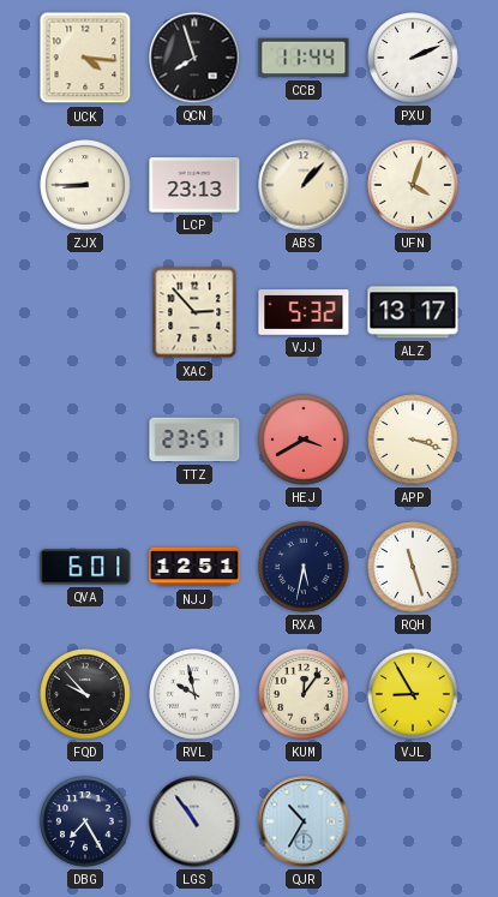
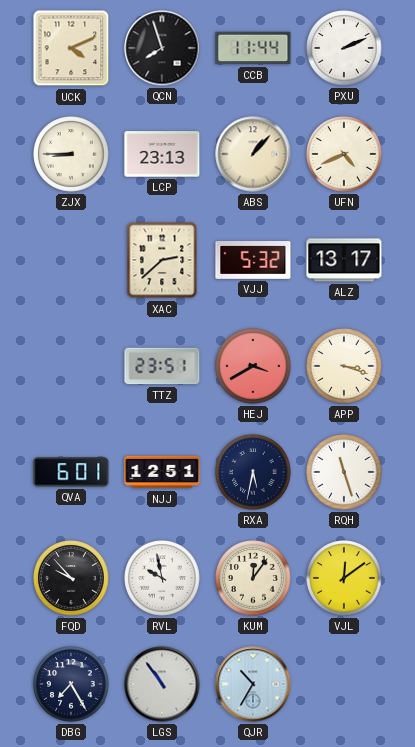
UCK: 4:16 -> 4:11
UFN: 4:03 -> 4:41
XAC: 2:53 -> 2:38
VJL: 8:55 -> 12:09
